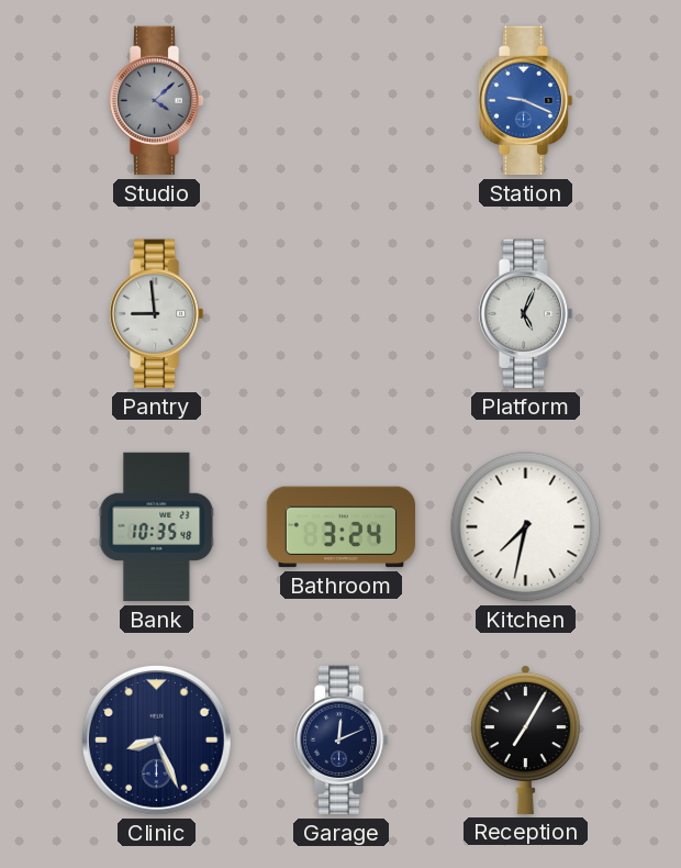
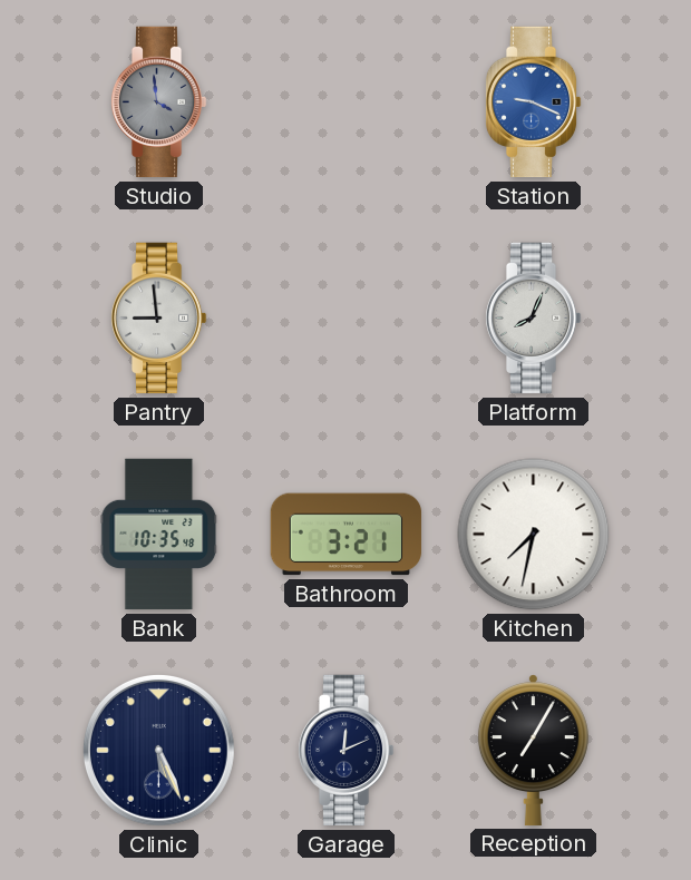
Studio: 4:08 -> 3:59
Platform: 5:04 -> 8:04
Bathroom: 3:24 -> 3:21
Clinic: 8:26 -> 5:26
